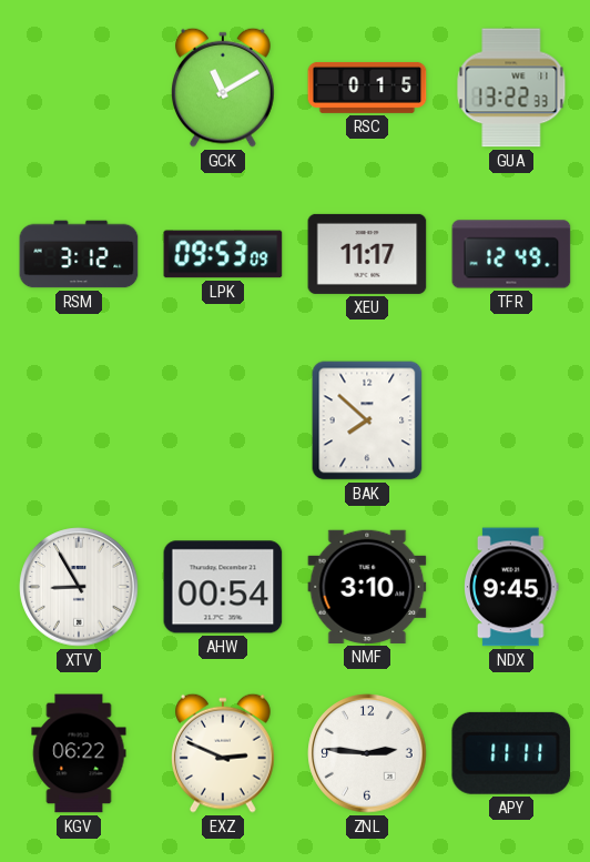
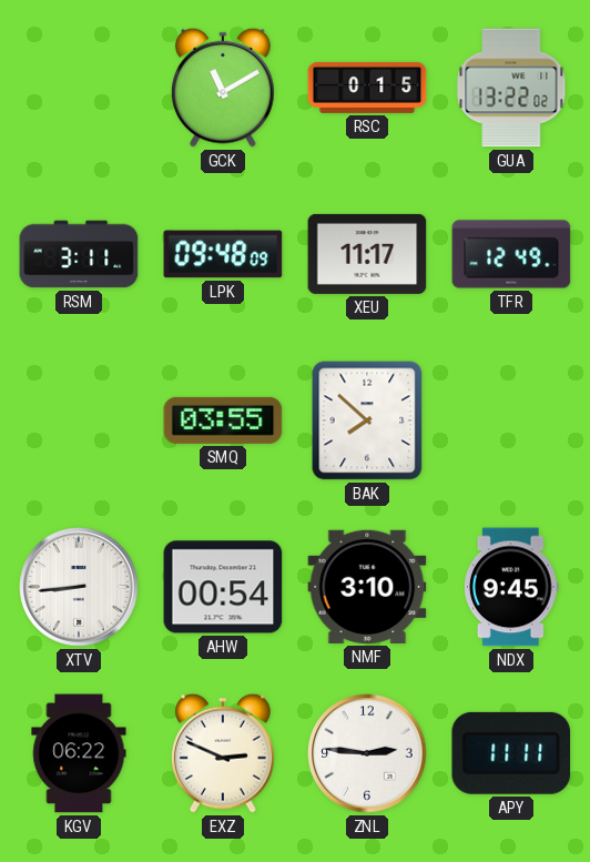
GUA: 13:22:33 -> 13:22:02
RSM: 3:12 -> 3:11
LPK: 09:53 -> 09:48
SMQ: none -> 03:55
XTV: 8:55 -> 8:44
